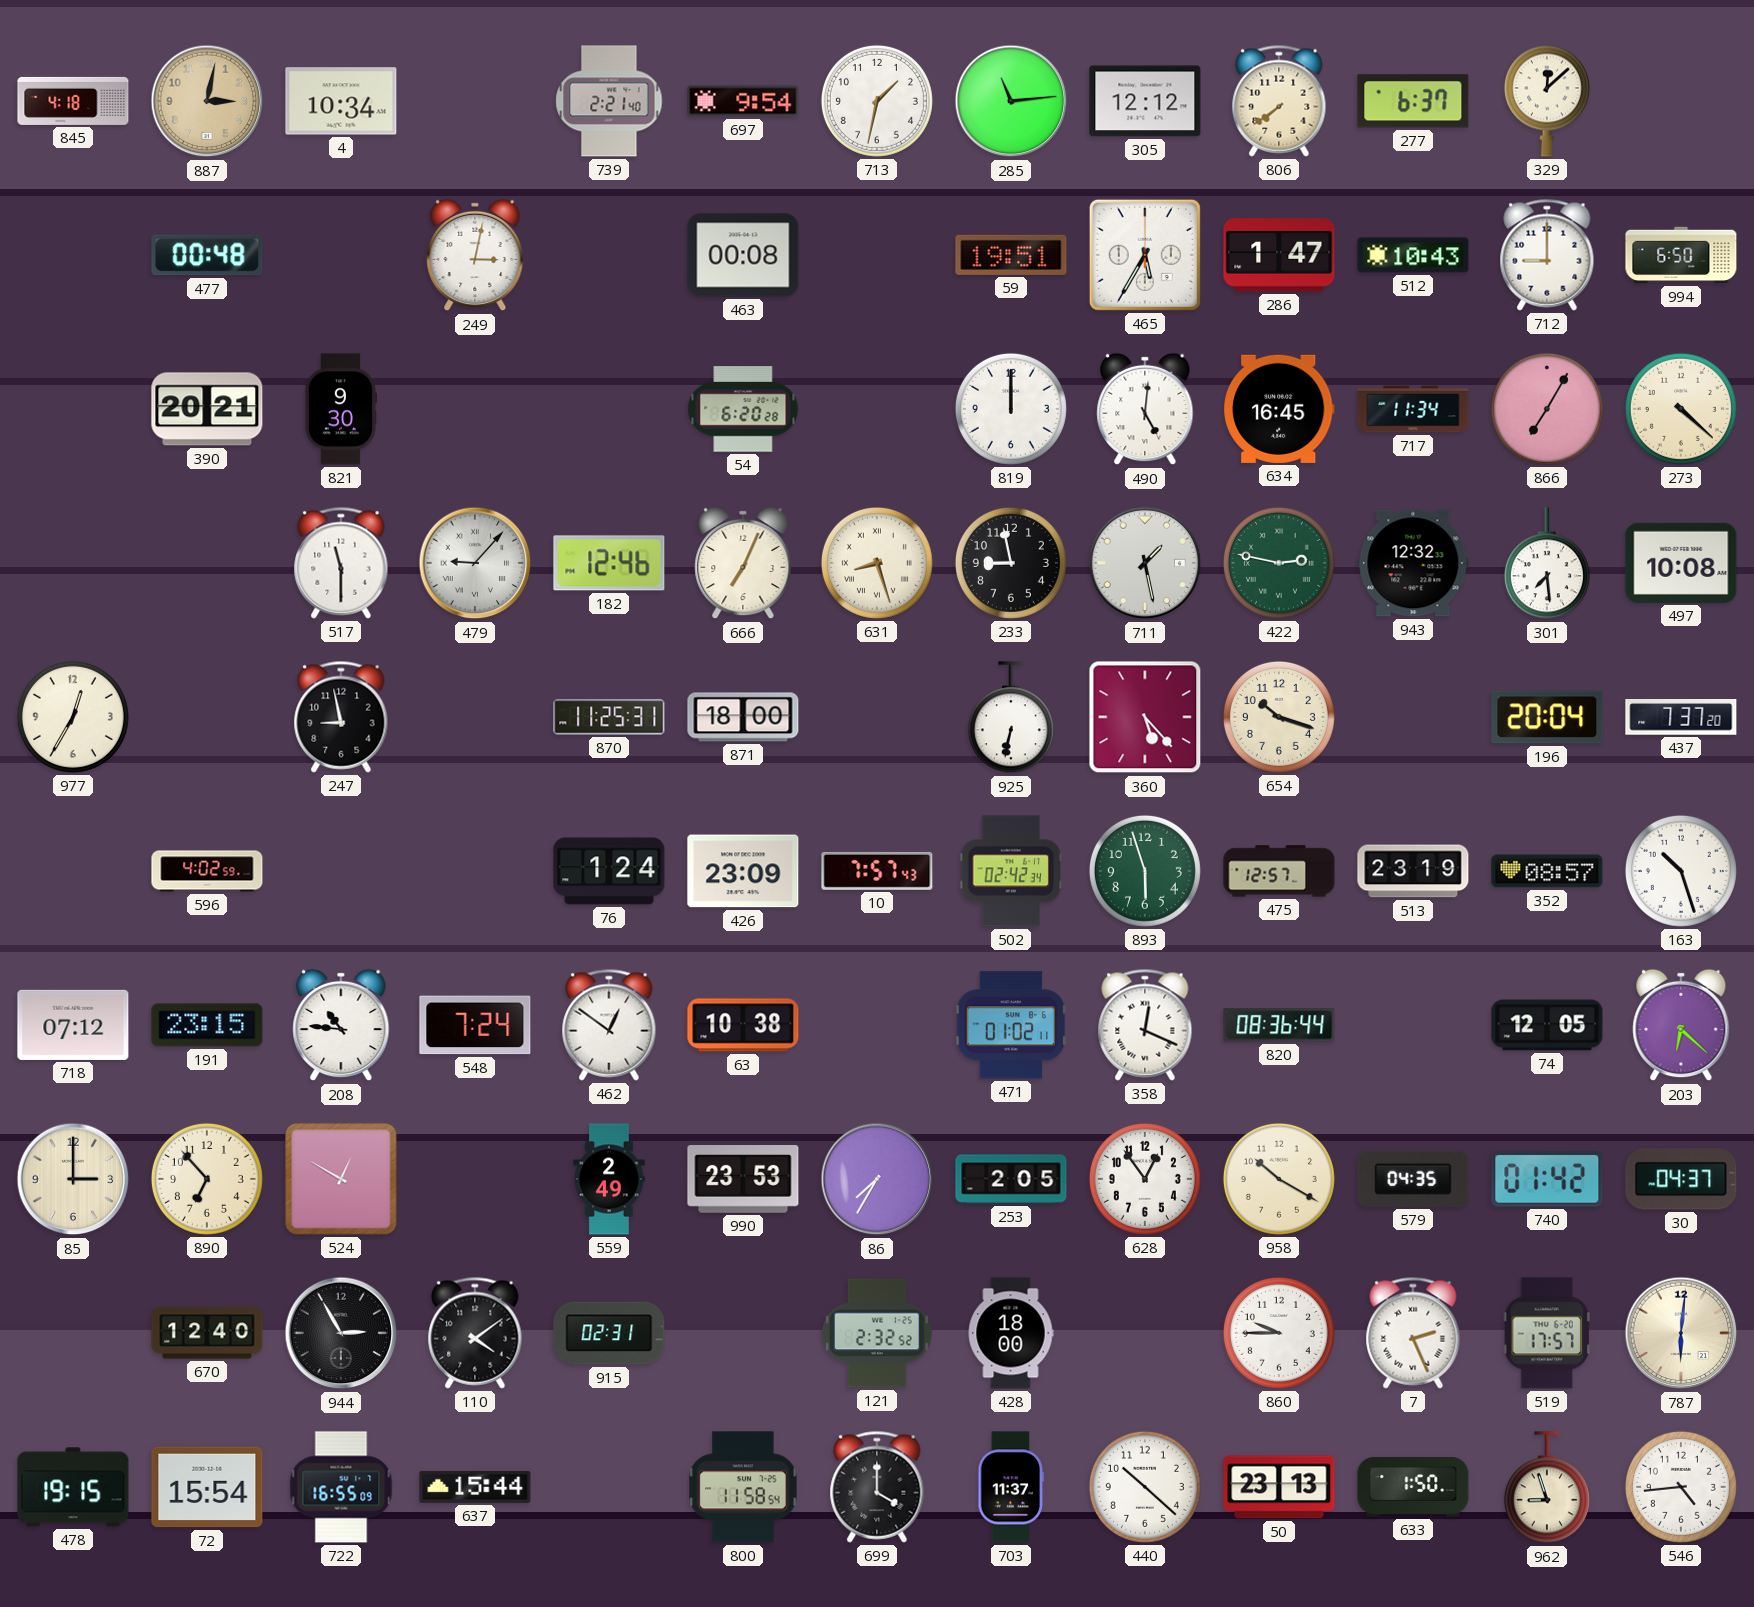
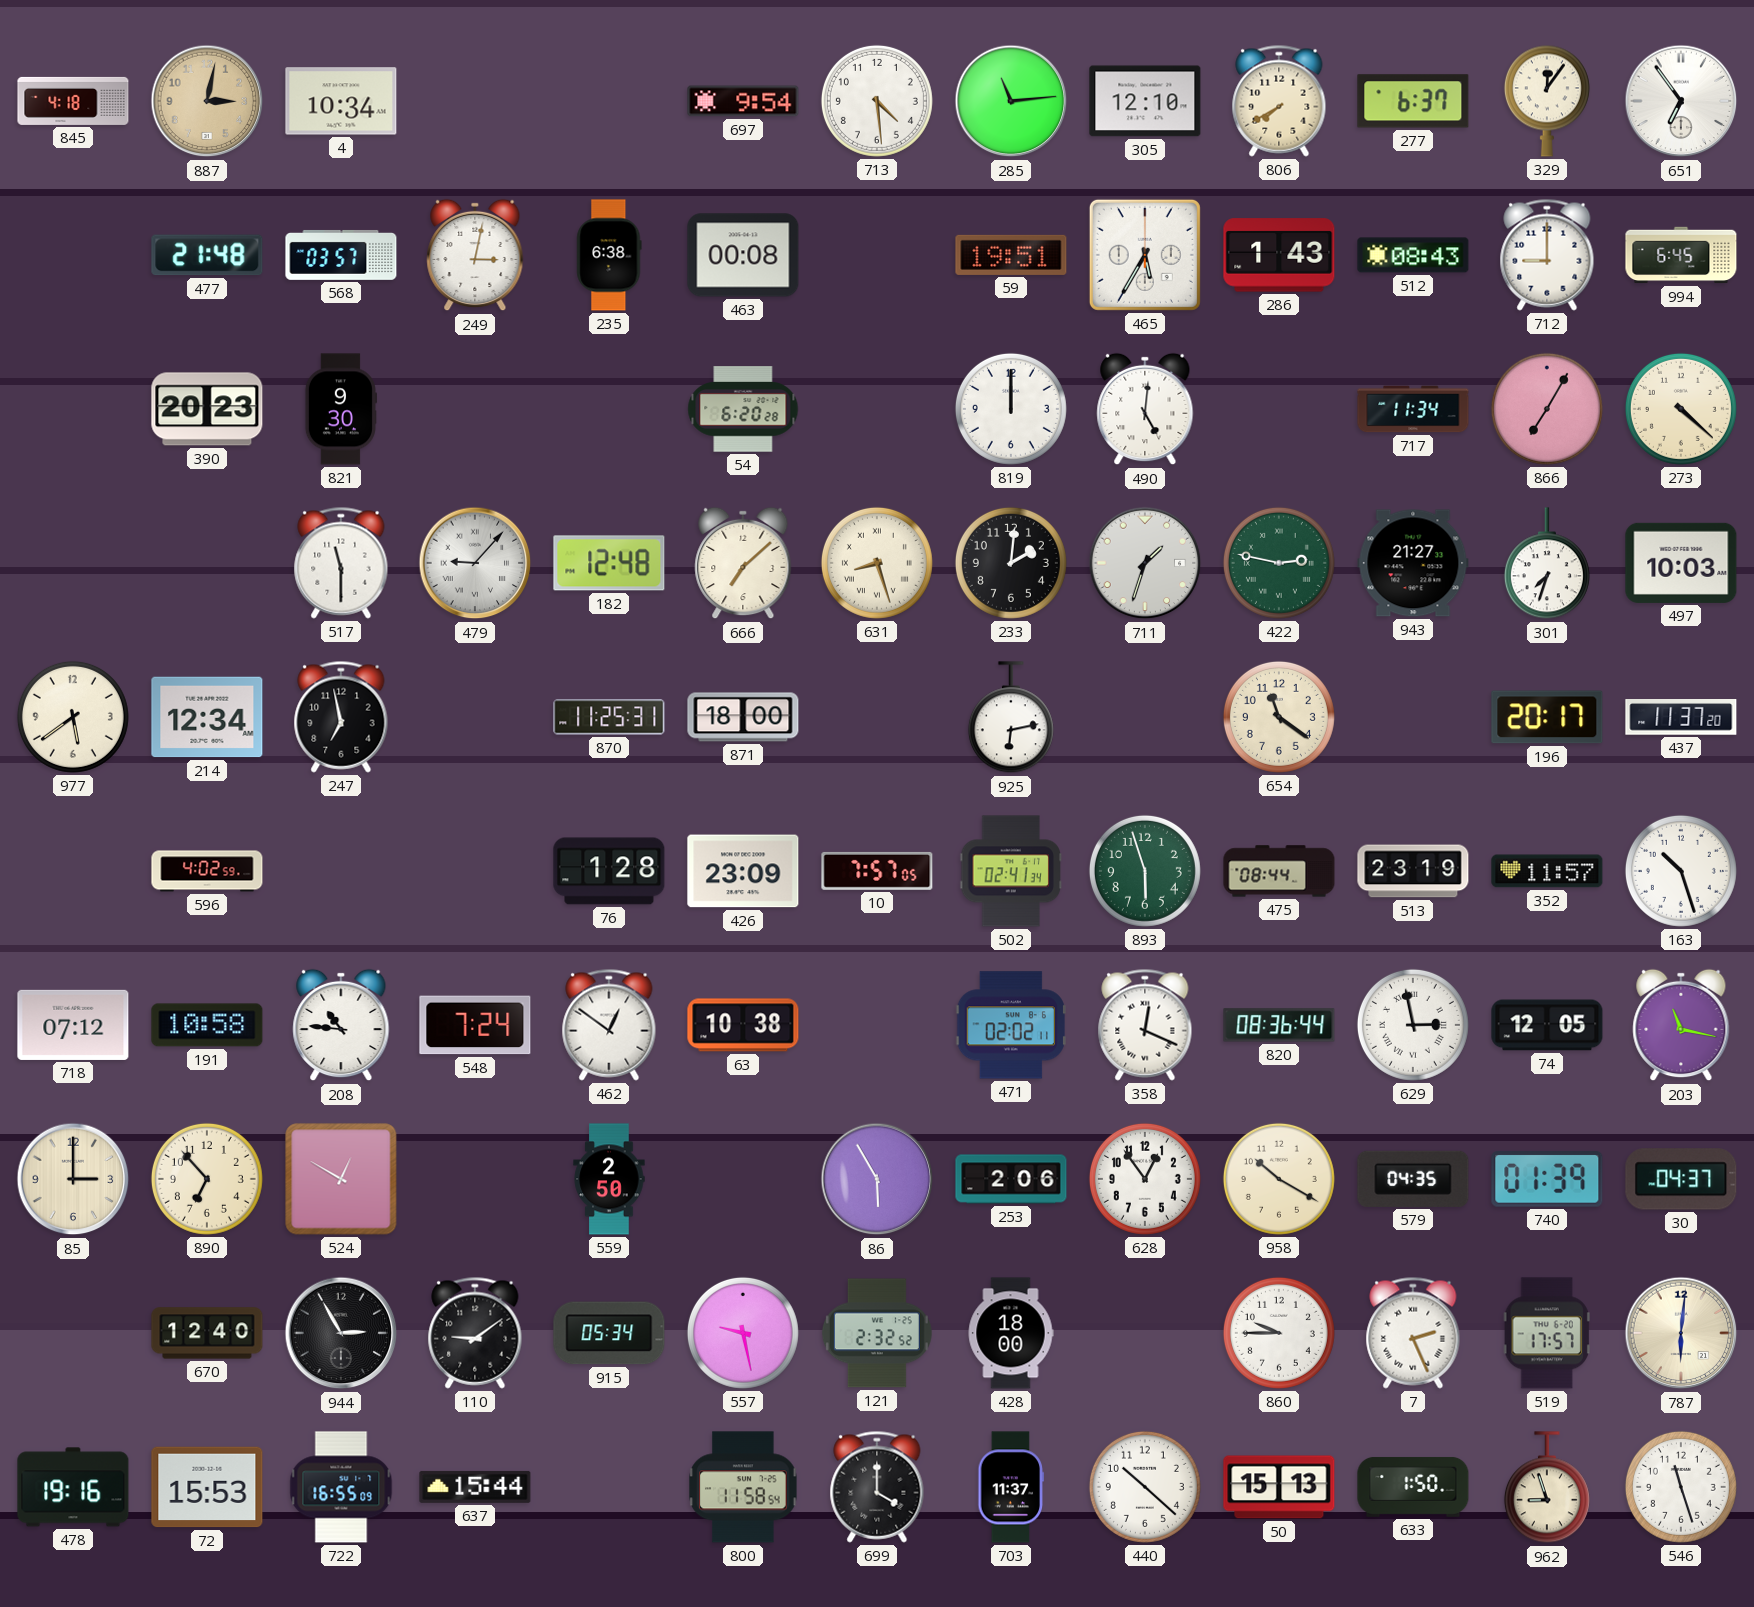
739: 2:21 -> none
713: 1:32 -> 4:29
305: 12:12 -> 12:10
806: 7:39 -> 7:40
329: 12:08 -> 12:06
651: none -> 6:54
477: 00:48 -> 21:48
568: none -> 03:57
235: none -> 6:38
286: 1:47 -> 1:43
512: 10:43 -> 08:43
994: 6:50 -> 6:45
390: 20:21 -> 20:23
634: 16:45 -> none
182: 12:46 -> 12:48
666: 7:04 -> 7:08
233: 8:58 -> 2:01
711: 1:28 -> 1:33
943: 12:32 -> 21:27
301: 7:29 -> 7:33
497: 10:08 -> 10:03
977: 12:35 -> 5:39
214: none -> 12:34
247: 8:58 -> 6:58
925: 6:32 -> 6:13
360: 5:23 -> none
654: 10:18 -> 11:21
196: 20:04 -> 20:17
437: 7:37 -> 11:37
76: 1:24 -> 1:28
10: 7:57:43 -> 7:57:05
502: 02:42 -> 02:41
475: 12:57 -> 08:44
352: 08:57 -> 11:57
191: 23:15 -> 10:58
471: 01:02 -> 02:02
629: none -> 2:58
203: 6:22 -> 11:17
559: 2:49 -> 2:50
990: 23:53 -> none
86: 7:35 -> 5:55
253: 2:05 -> 2:06
740: 01:42 -> 01:39
110: 4:09 -> 9:09
915: 02:31 -> 05:34
557: none -> 9:28
478: 19:15 -> 19:16
72: 15:54 -> 15:53
50: 23:13 -> 15:13
546: 4:44 -> 11:27
